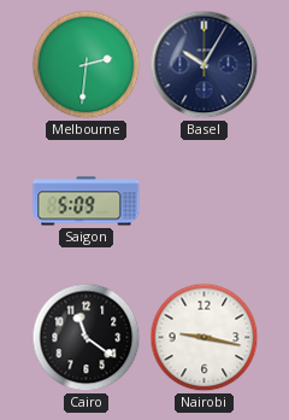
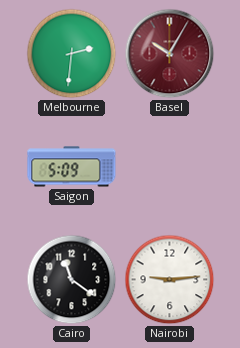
Basel dial: navy -> burgundy
Nairobi: 9:17 -> 9:14
